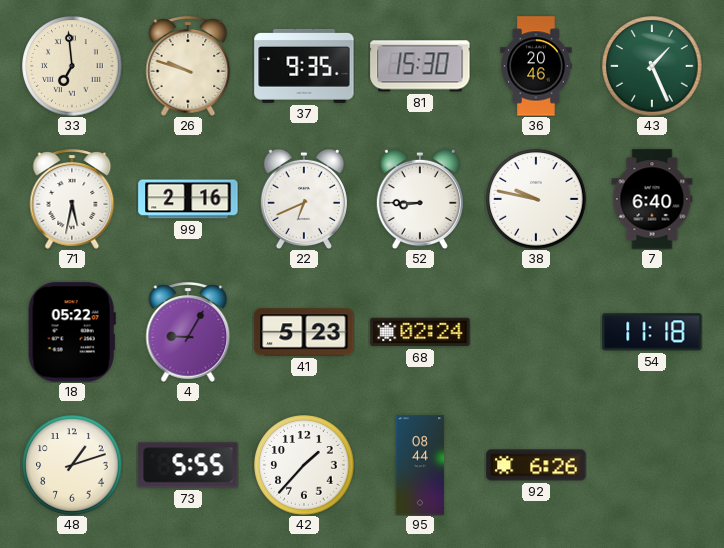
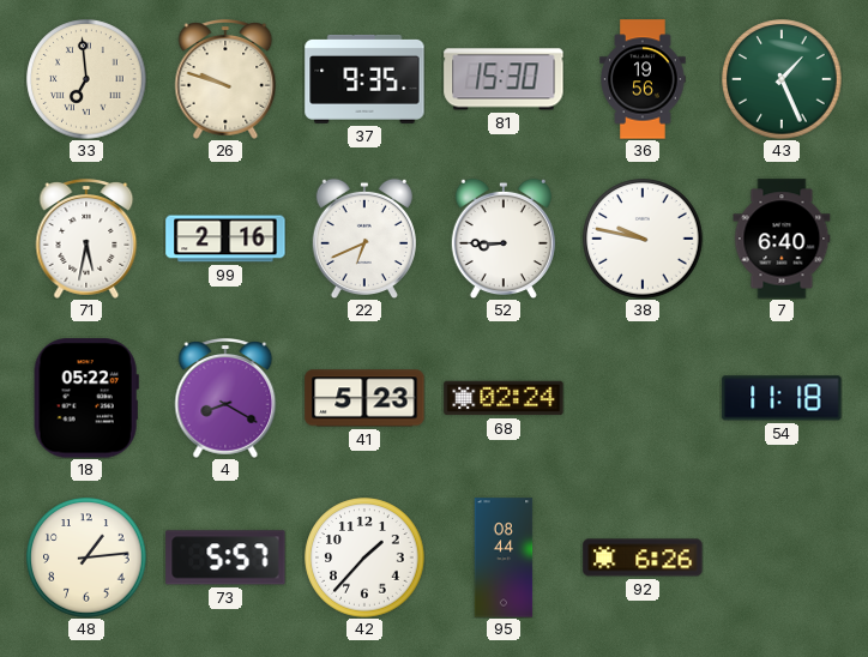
36: 20:46 -> 19:56
4: 9:05 -> 8:20
48: 1:12 -> 1:14
73: 5:55 -> 5:57
